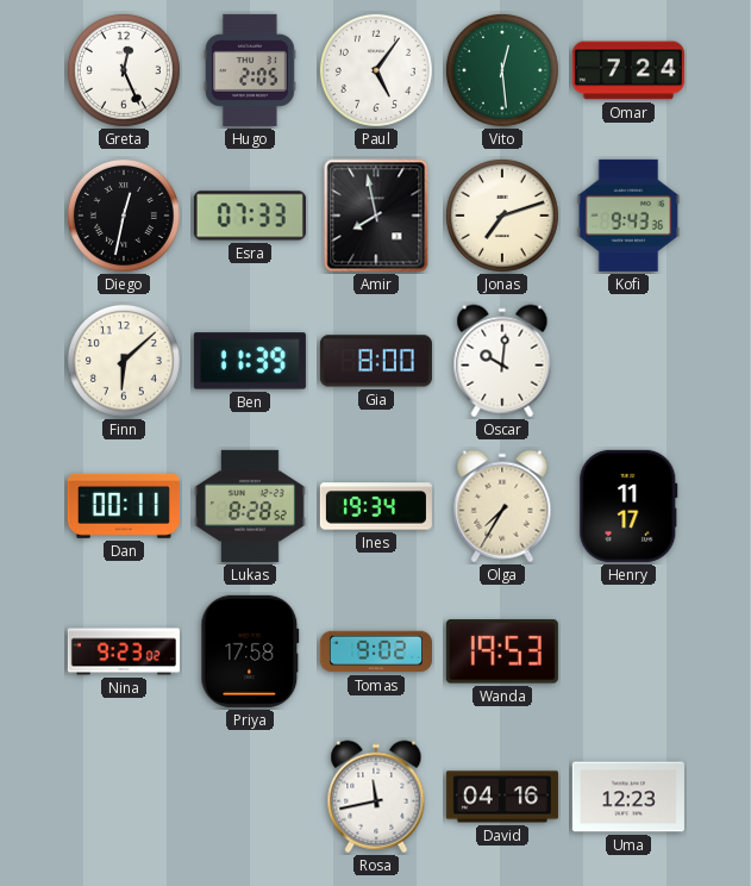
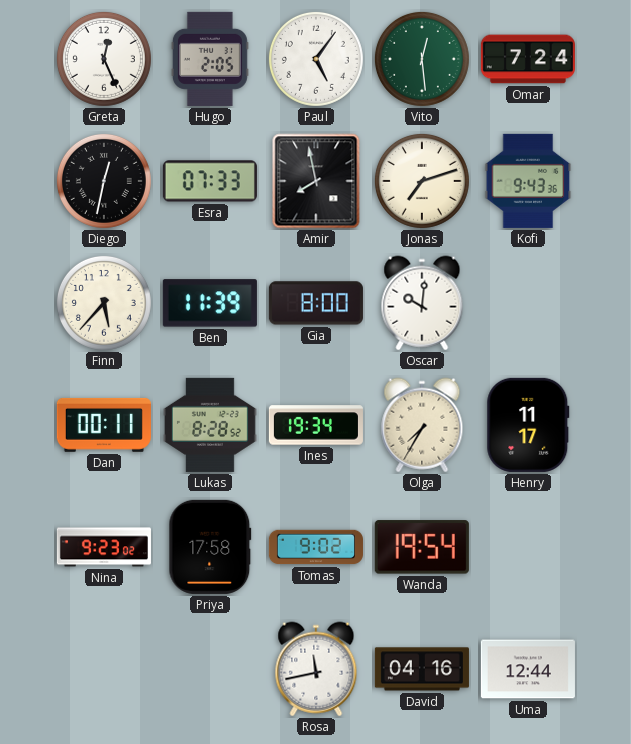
Finn: 6:08 -> 5:37
Wanda: 19:53 -> 19:54
Uma: 12:23 -> 12:44
